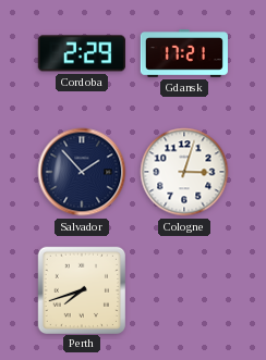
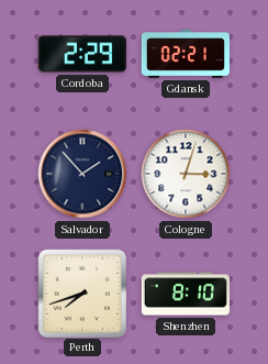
Gdansk: 17:21 -> 02:21
Shenzhen: none -> 8:10
